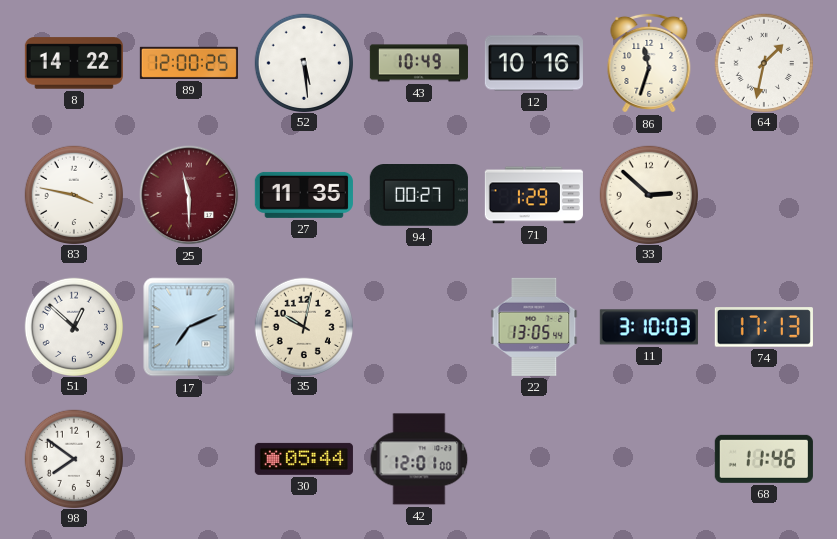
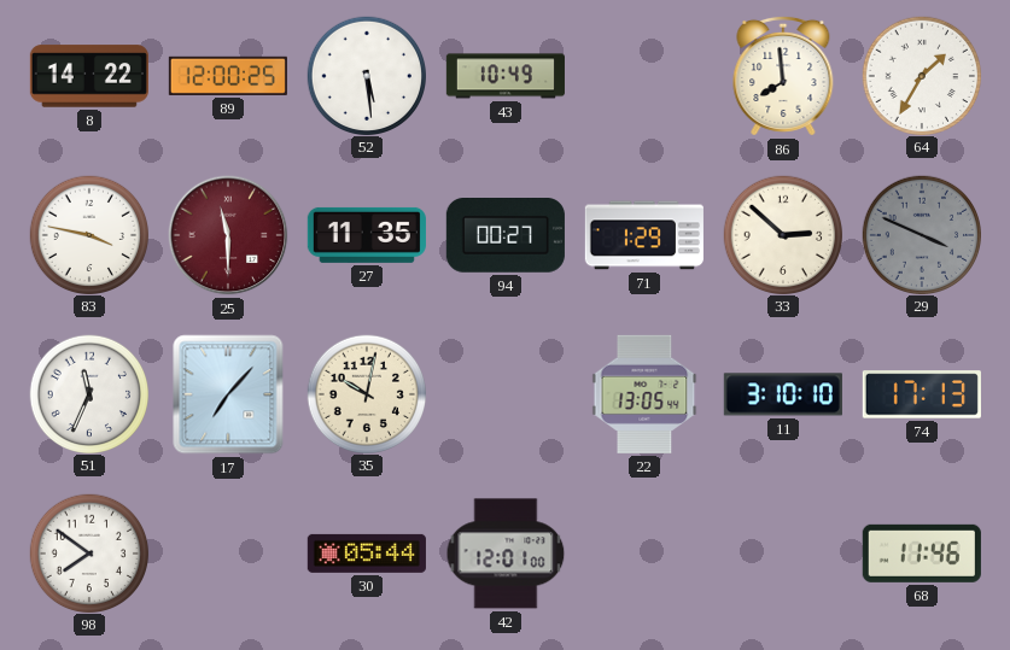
12: 10:16 -> none
86: 11:33 -> 7:59
64: 1:32 -> 1:35
29: none -> 3:49
51: 12:52 -> 11:34
17: 7:11 -> 7:07
11: 3:10:03 -> 3:10:10
